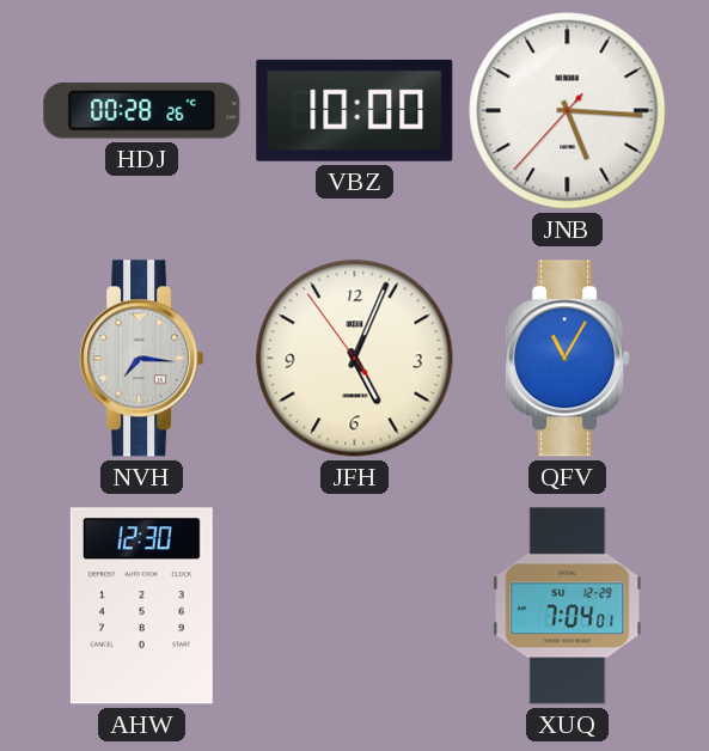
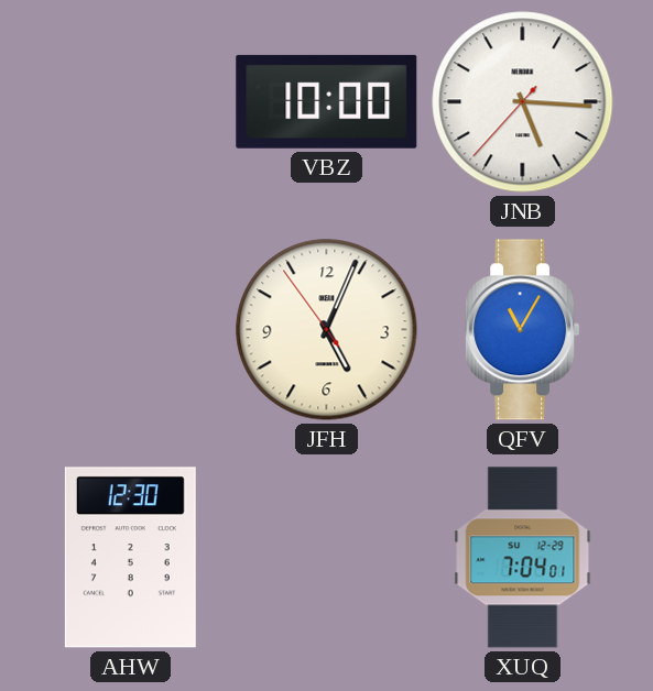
HDJ: 00:28 -> none
NVH: 7:16 -> none
